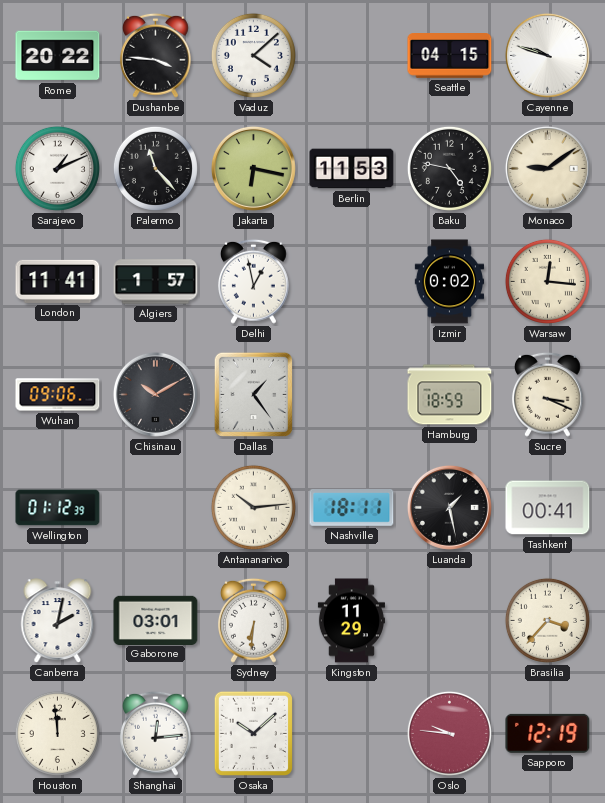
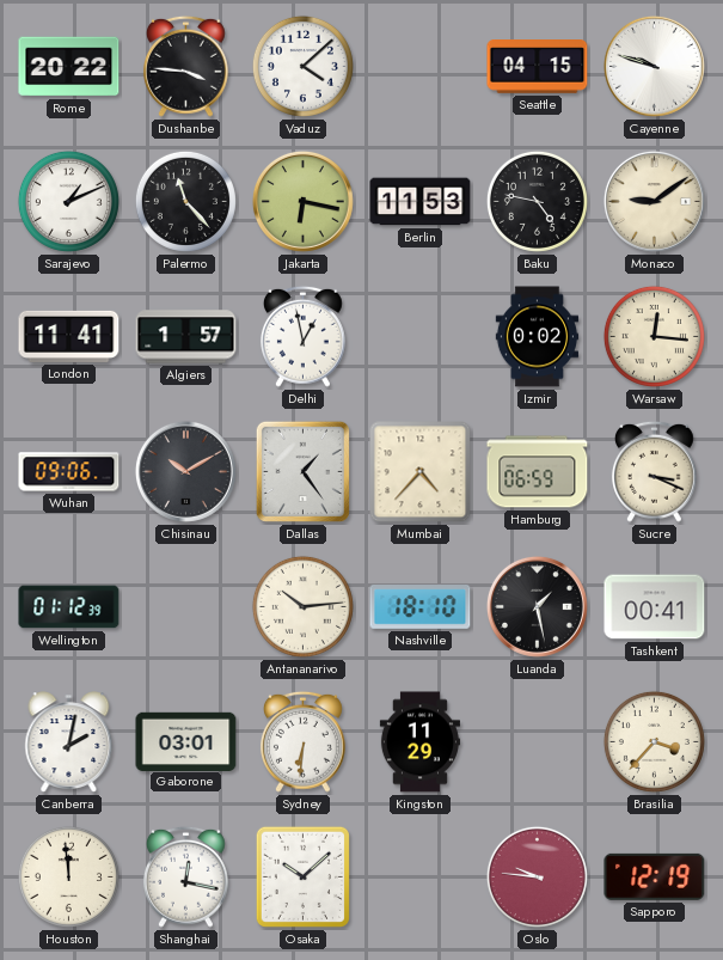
Mumbai: none -> 4:37
Hamburg: 18:59 -> 06:59
Nashville: 18:11 -> 18:10
Shanghai: 12:14 -> 12:17
